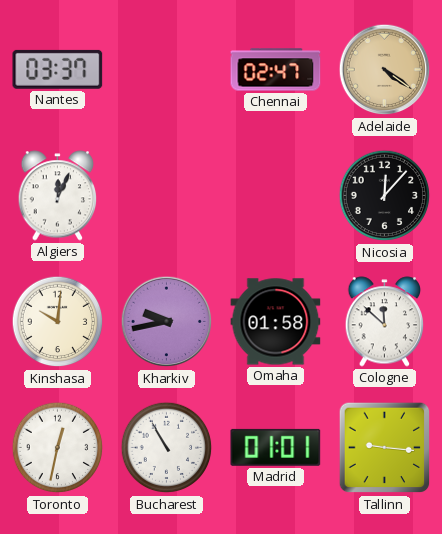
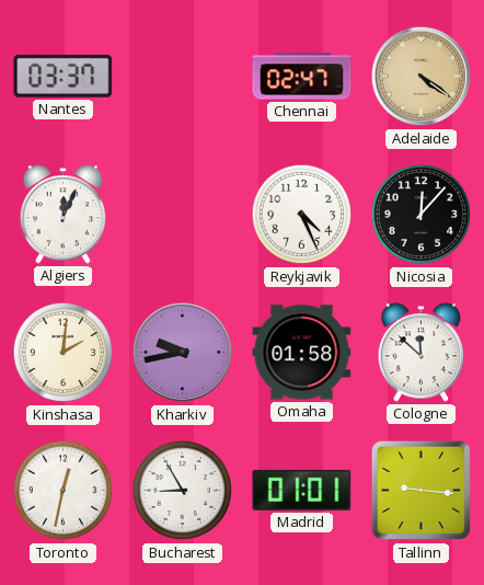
Reykjavik: none -> 4:26
Kinshasa: 10:01 -> 2:01
Bucharest: 10:55 -> 8:55
